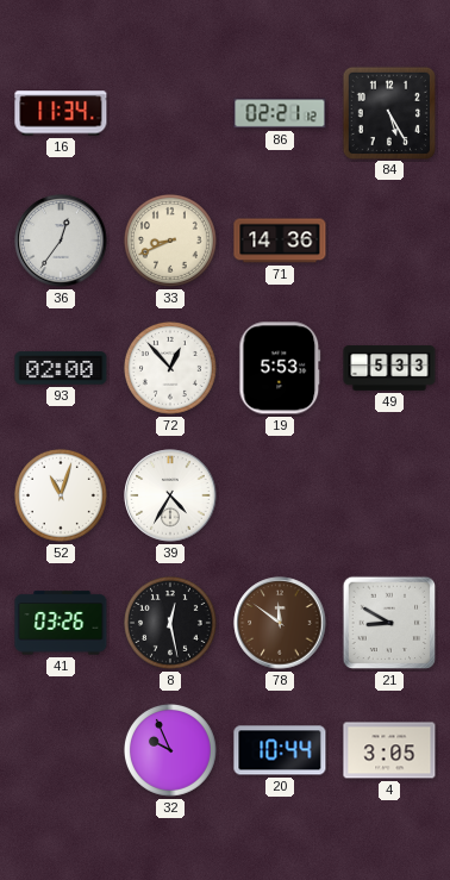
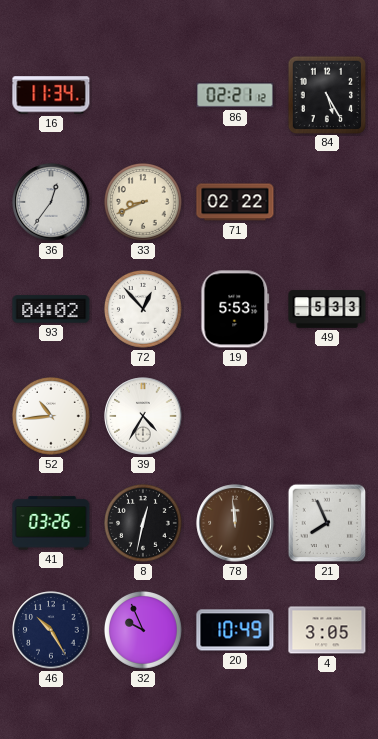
71: 14:36 -> 02:22
93: 02:00 -> 04:02
52: 11:03 -> 10:44
8: 12:28 -> 12:32
78: 11:51 -> 11:59
21: 8:50 -> 7:56
46: none -> 10:25
20: 10:44 -> 10:49
